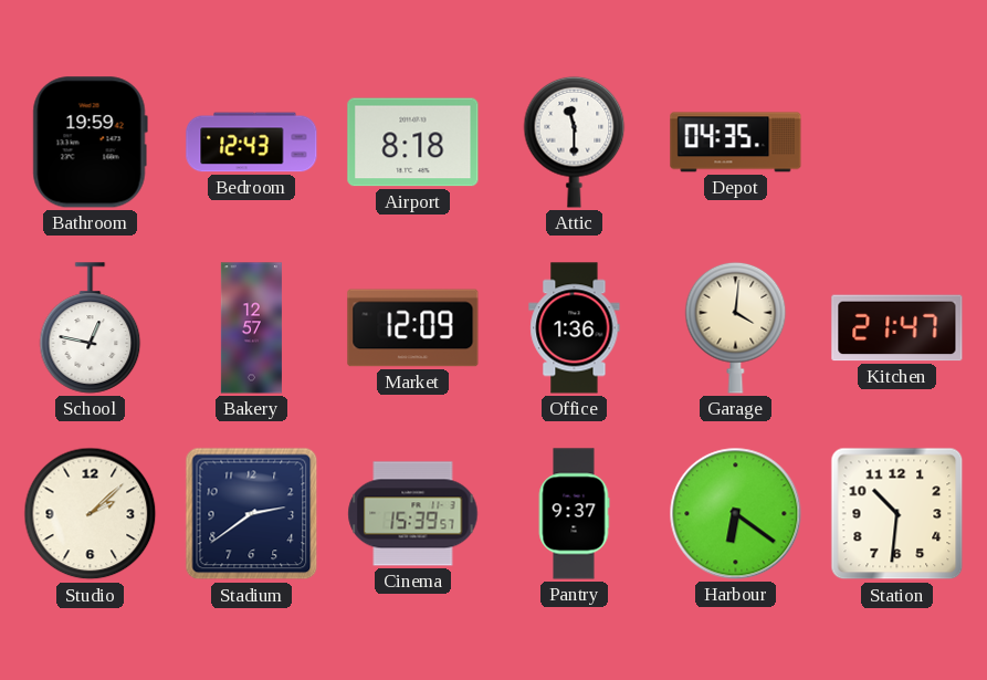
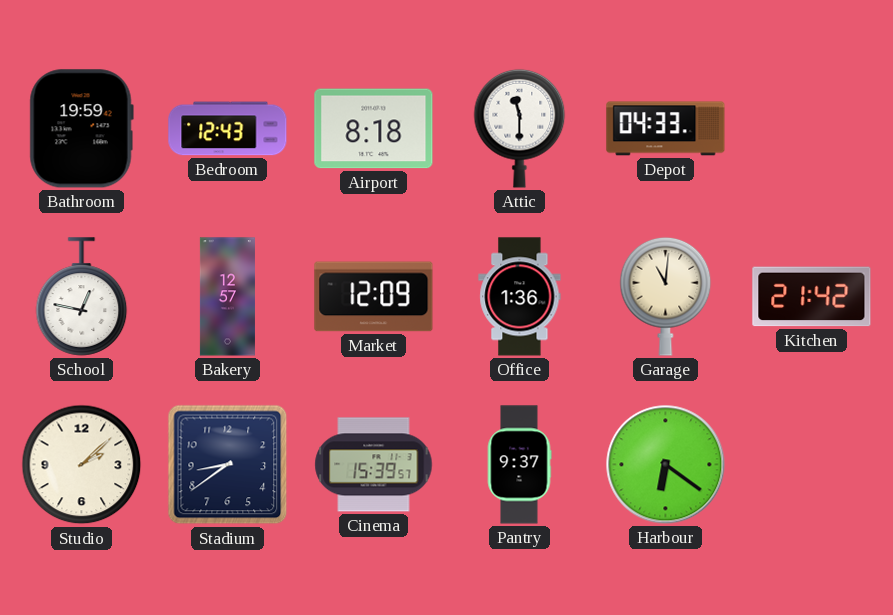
Depot: 04:35 -> 04:33
Garage: 4:01 -> 11:01
Kitchen: 21:47 -> 21:42
Stadium: 2:39 -> 8:39
Station: 10:31 -> none
